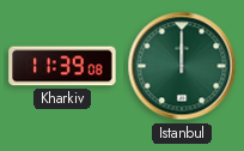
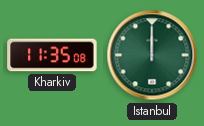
Kharkiv: 11:39 -> 11:35
